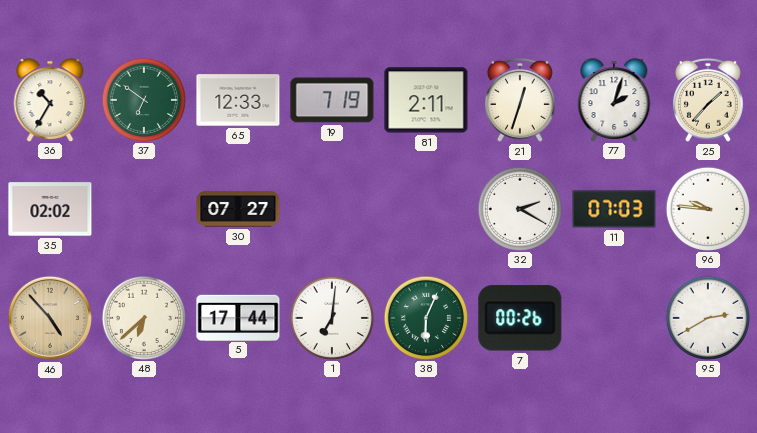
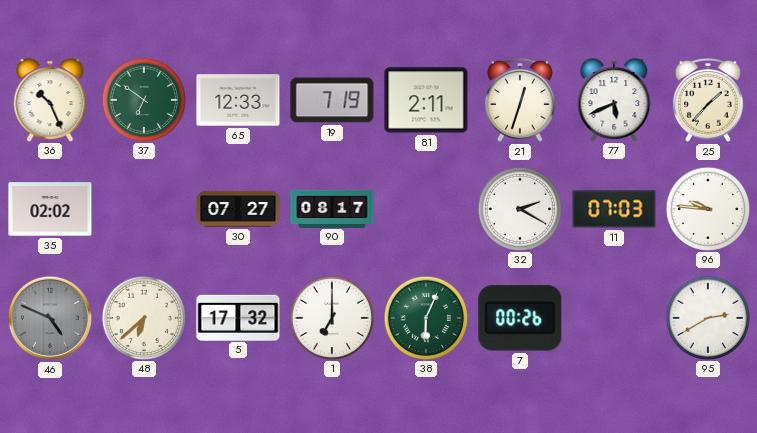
36: 10:35 -> 10:26
77: 2:03 -> 5:41
90: none -> 08:17
46: 4:53 -> 4:49
46 dial: champagne -> grey
5: 17:44 -> 17:32
1: 7:01 -> 7:00
